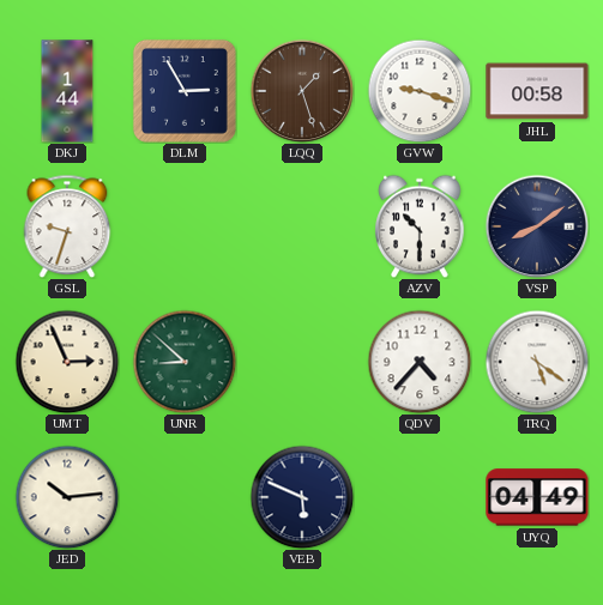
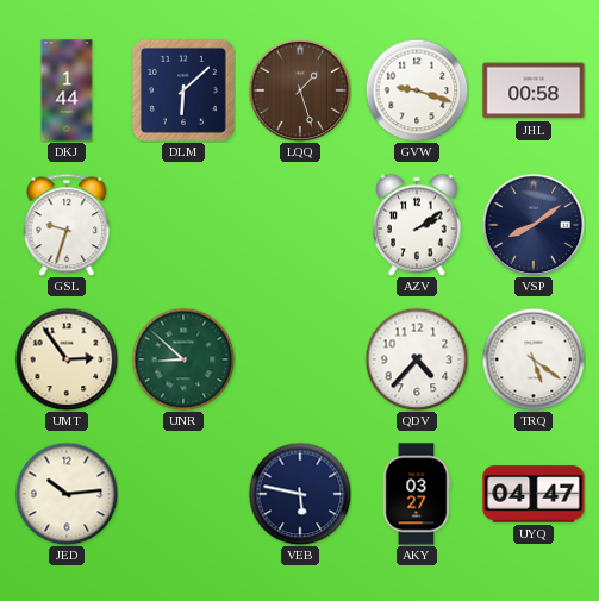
DLM: 2:55 -> 6:08
AZV: 10:30 -> 2:09
UMT: 2:56 -> 2:54
VEB: 5:49 -> 5:47
AKY: none -> 03:27
UYQ: 04:49 -> 04:47
